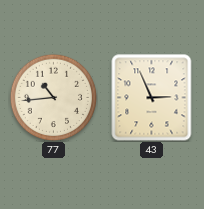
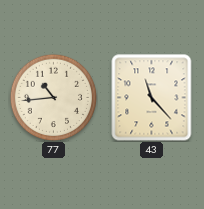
43: 2:56 -> 11:23
